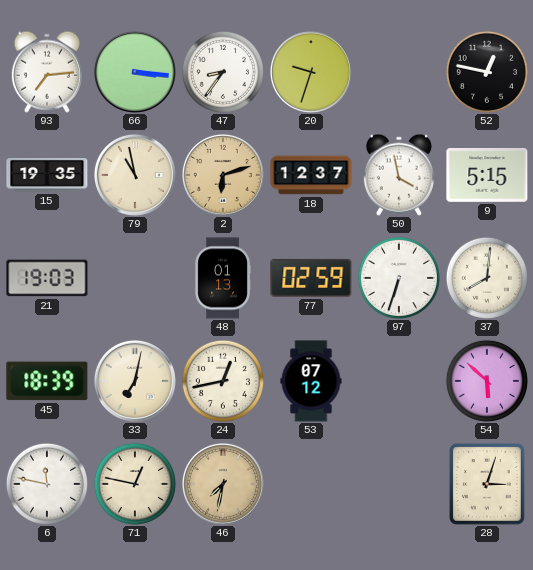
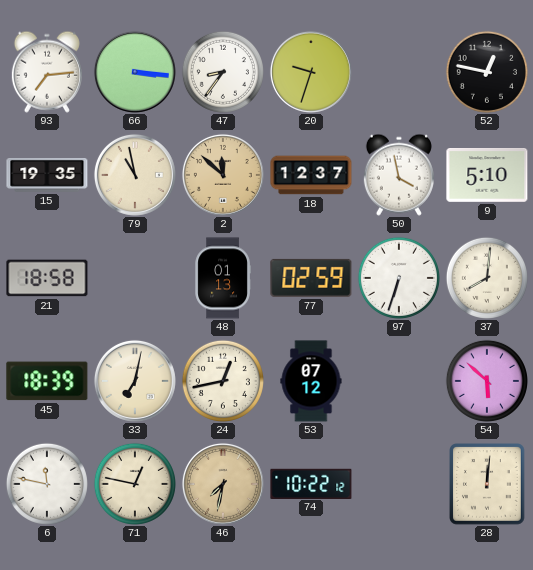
2: 6:12 -> 11:52
9: 5:15 -> 5:10
21: 19:03 -> 18:58
74: none -> 10:22
28: 3:03 -> 12:01
